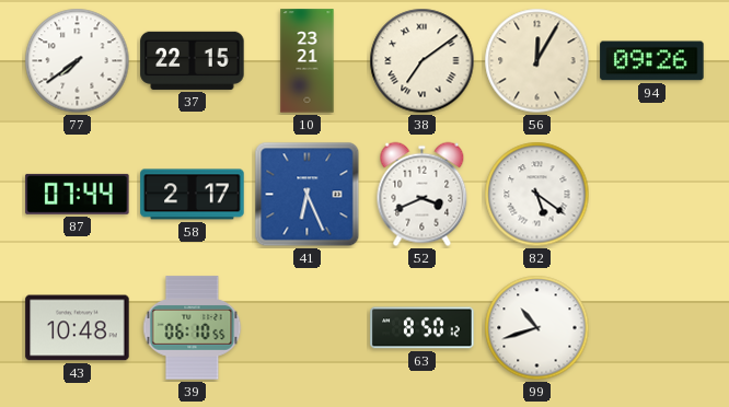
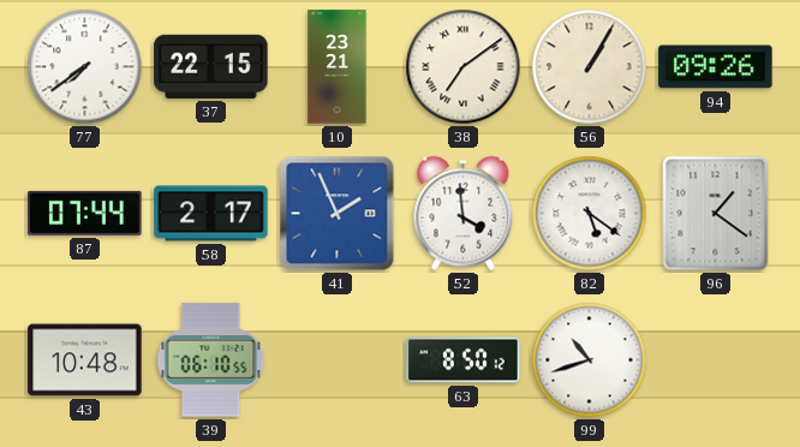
56: 12:05 -> 1:05
41: 6:26 -> 1:56
52: 3:41 -> 3:59
96: none -> 1:21
